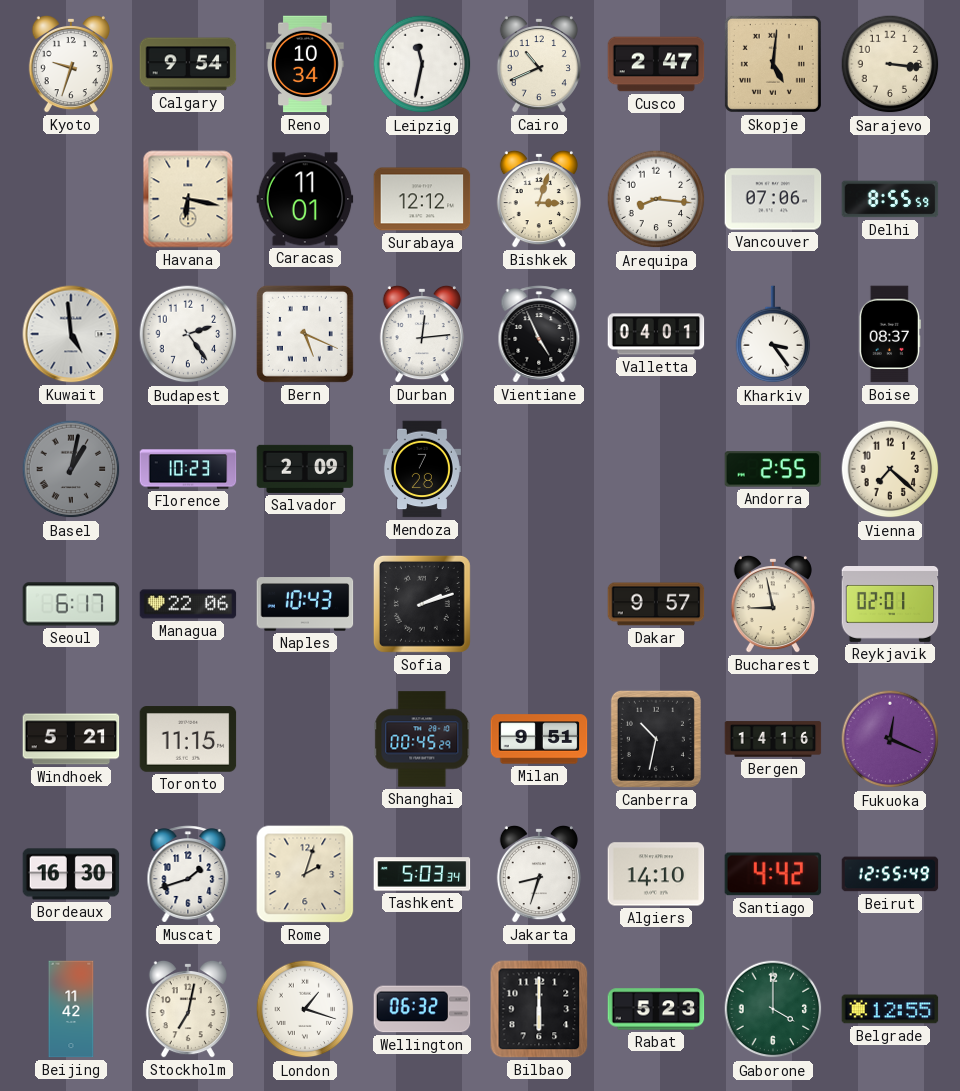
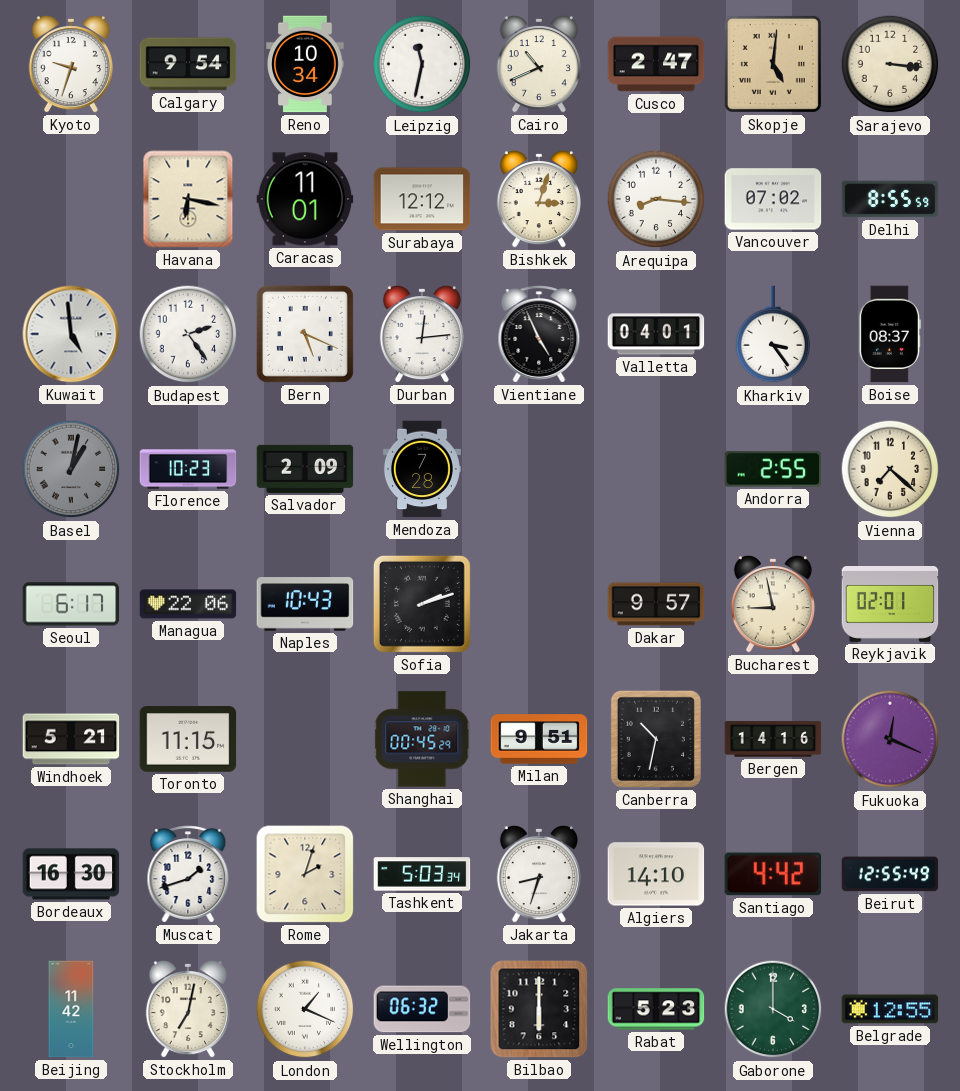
Vancouver: 07:06 -> 07:02
London: 1:18 -> 1:19
